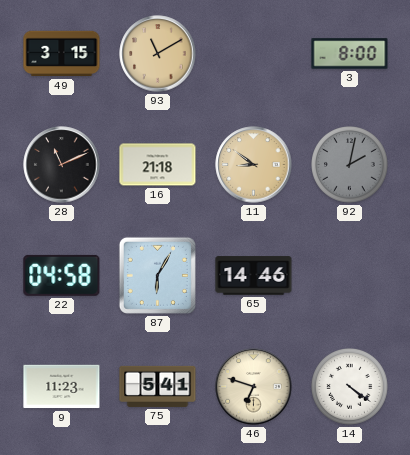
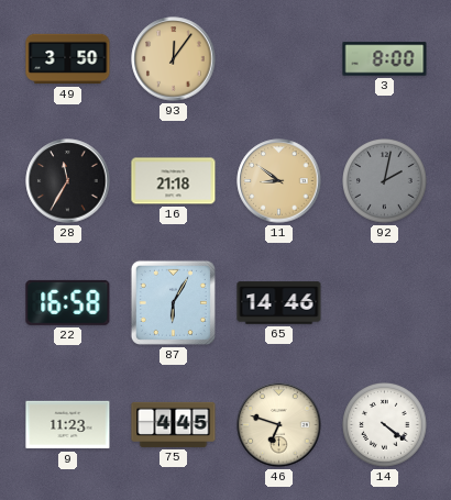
49: 3:15 -> 3:50
93: 11:10 -> 12:06
28: 11:11 -> 11:35
22: 04:58 -> 16:58
75: 5:41 -> 4:45
